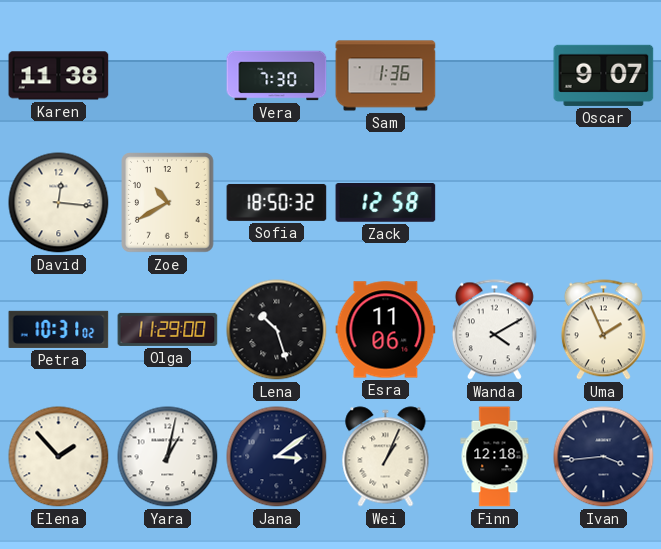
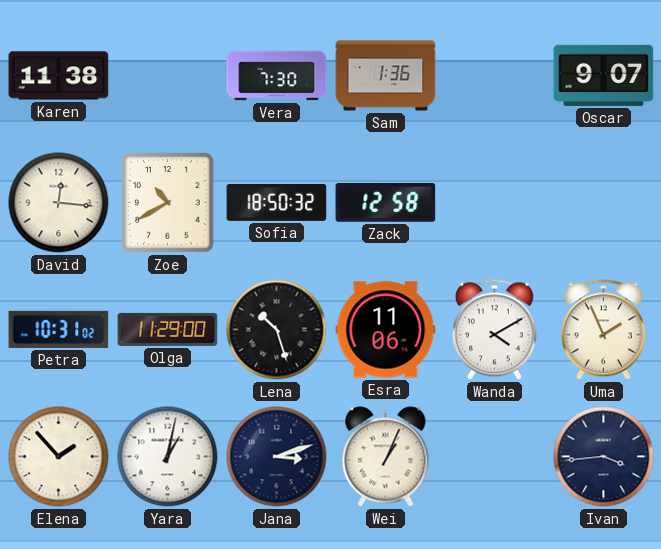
Jana: 3:09 -> 3:12
Finn: 12:18 -> none
